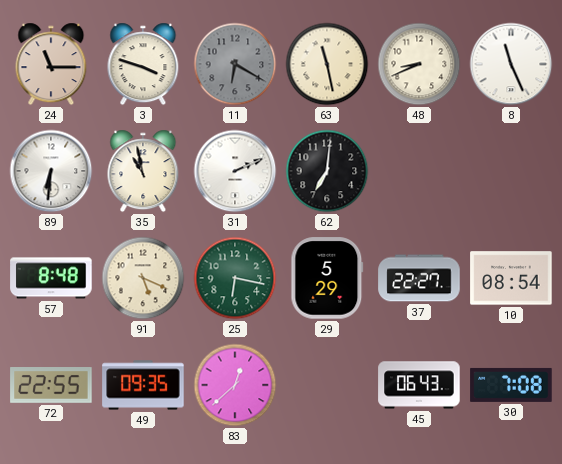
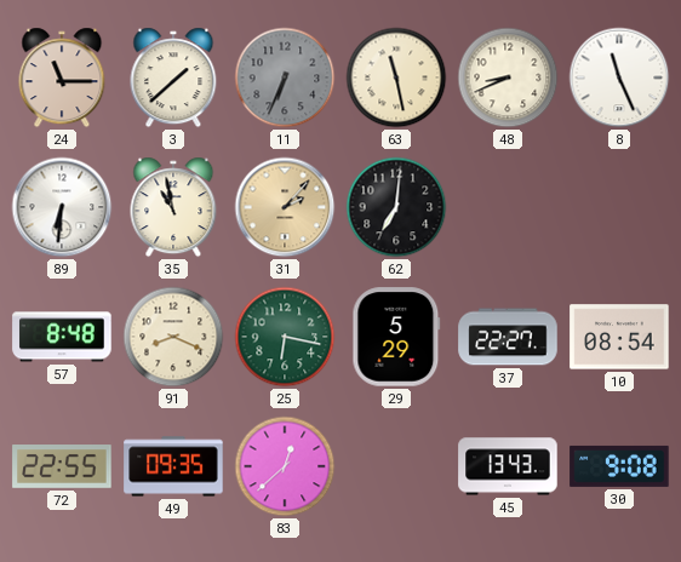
3: 3:48 -> 1:38
11: 6:20 -> 6:34
31: 2:11 -> 2:07
31 dial: white -> champagne
91: 5:19 -> 8:19
45: 06:43 -> 13:43
30: 7:08 -> 9:08
